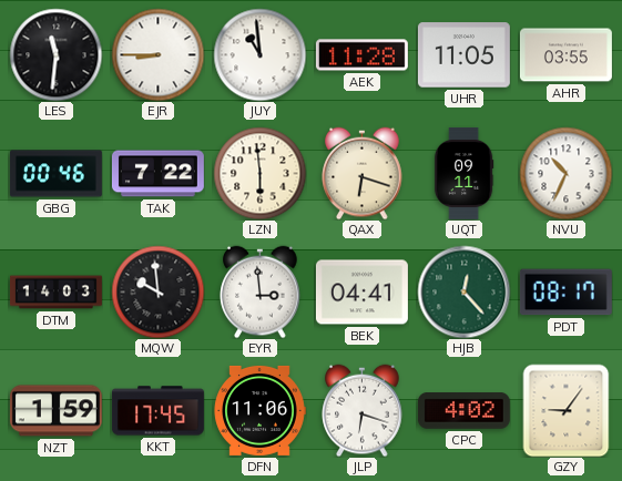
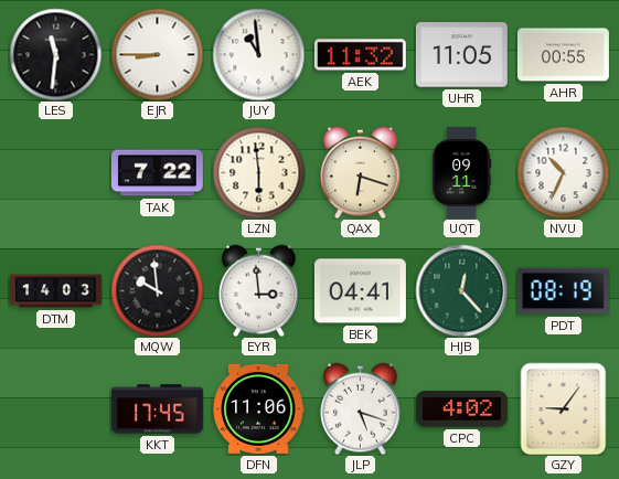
AEK: 11:28 -> 11:32
AHR: 03:55 -> 00:55
GBG: 00:46 -> none
PDT: 08:17 -> 08:19
NZT: 1:59 -> none
JLP: 6:18 -> 5:18
